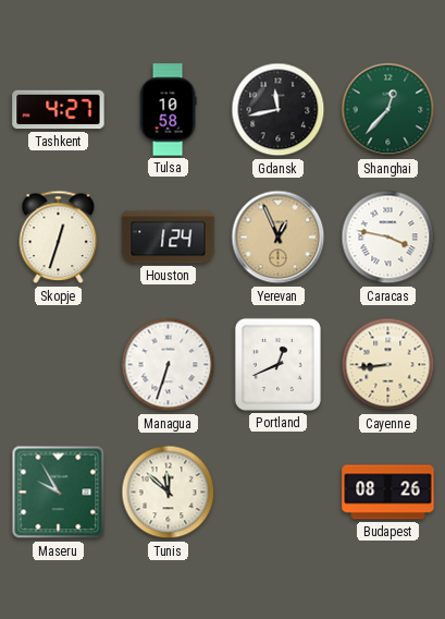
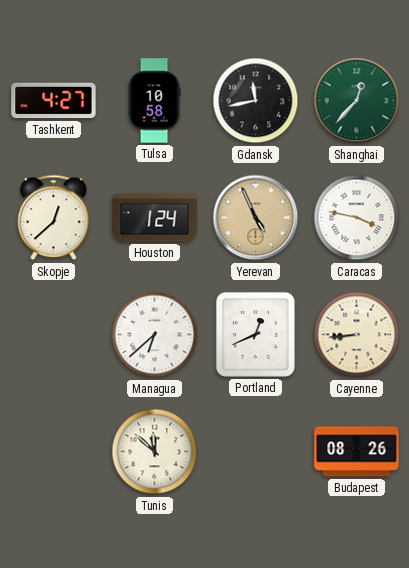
Skopje: 12:33 -> 12:38
Yerevan: 12:56 -> 4:56
Managua: 6:33 -> 6:38
Maseru: 9:55 -> none
